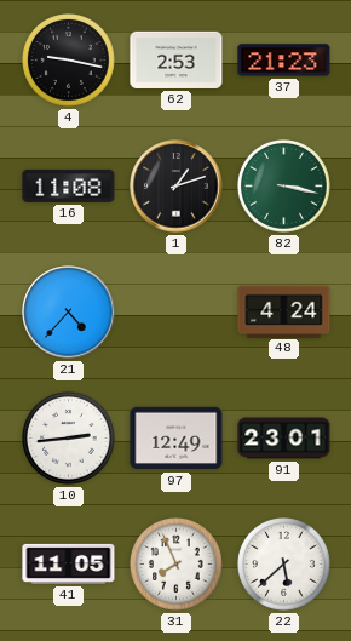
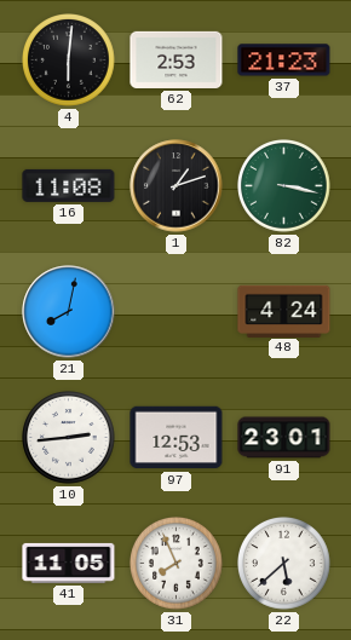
4: 9:17 -> 6:01
21: 4:37 -> 8:02
97: 12:49 -> 12:53
